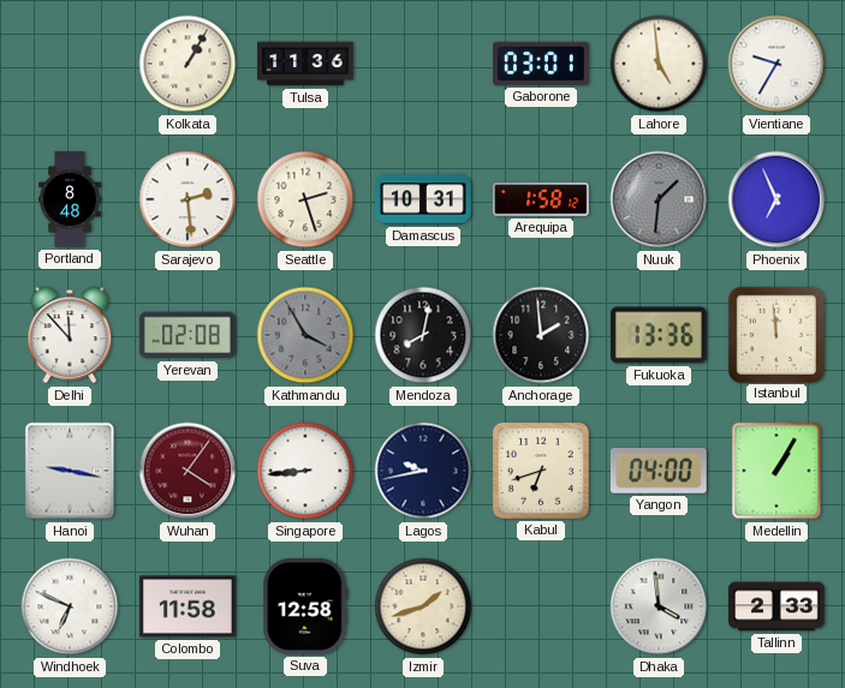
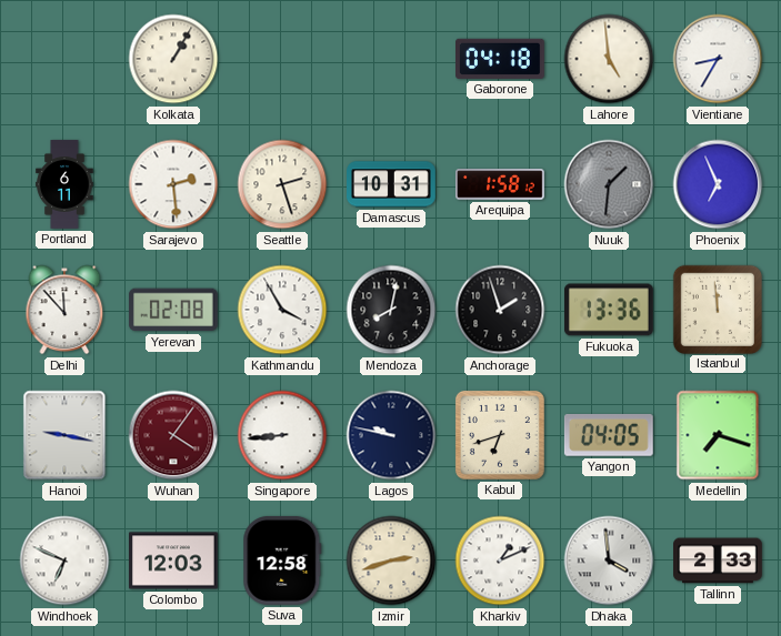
Tulsa: 11:36 -> none
Gaborone: 03:01 -> 04:18
Vientiane: 9:35 -> 8:35
Portland: 8:48 -> 6:11
Kathmandu dial: grey -> white
Anchorage: 1:59 -> 1:57
Lagos: 9:43 -> 9:47
Yangon: 04:00 -> 04:05
Medellin: 1:05 -> 7:18
Colombo: 11:58 -> 12:03
Izmir: 1:42 -> 2:42
Kharkiv: none -> 1:11
